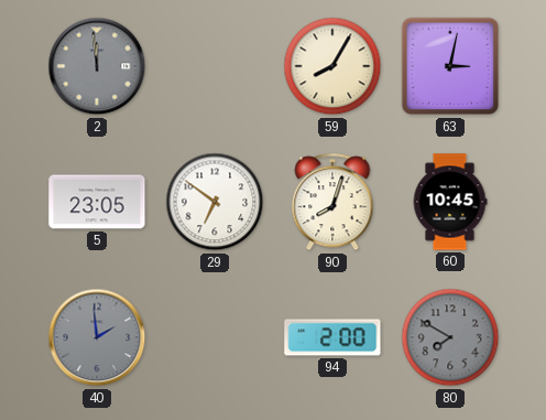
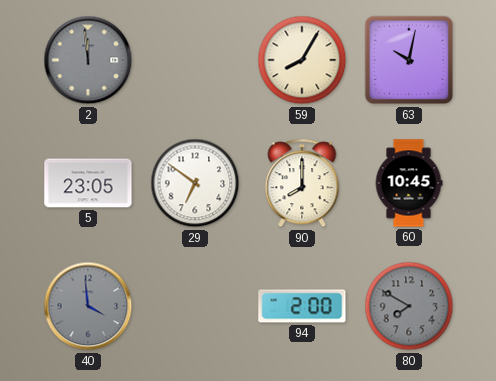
63: 3:02 -> 10:02
90: 8:03 -> 8:00
40: 1:59 -> 3:59
